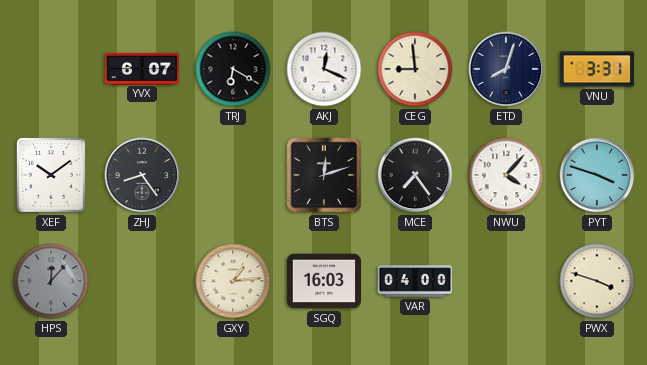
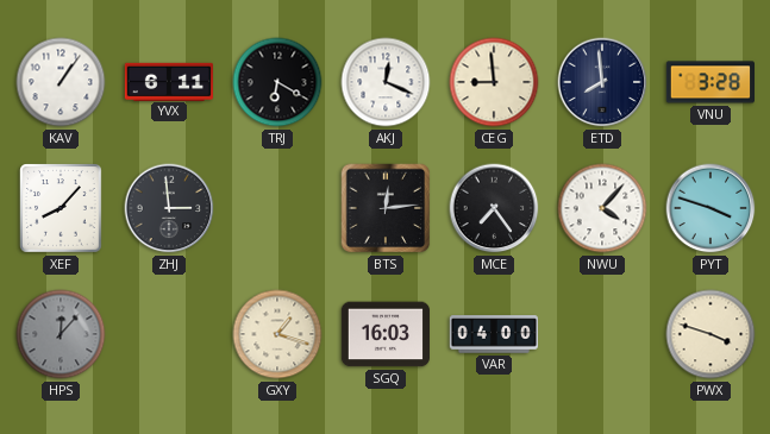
KAV: none -> 1:06
YVX: 6:07 -> 6:11
ETD: 8:03 -> 7:59
VNU: 3:31 -> 3:28
XEF: 10:09 -> 8:07
ZHJ: 8:24 -> 2:59
BTS: 12:12 -> 12:14
GXY: 1:14 -> 1:18
